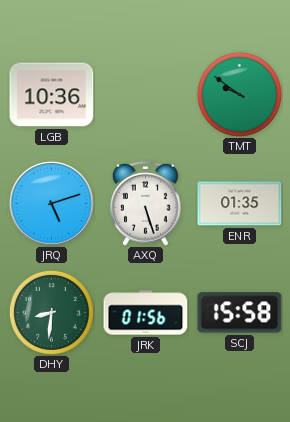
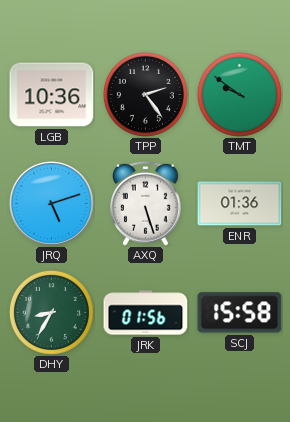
TPP: none -> 2:24
ENR: 01:35 -> 01:36
DHY: 8:31 -> 8:35
